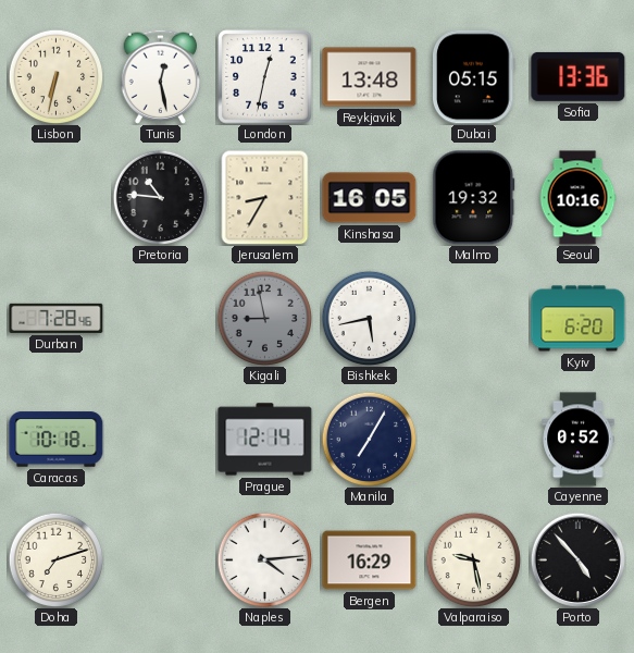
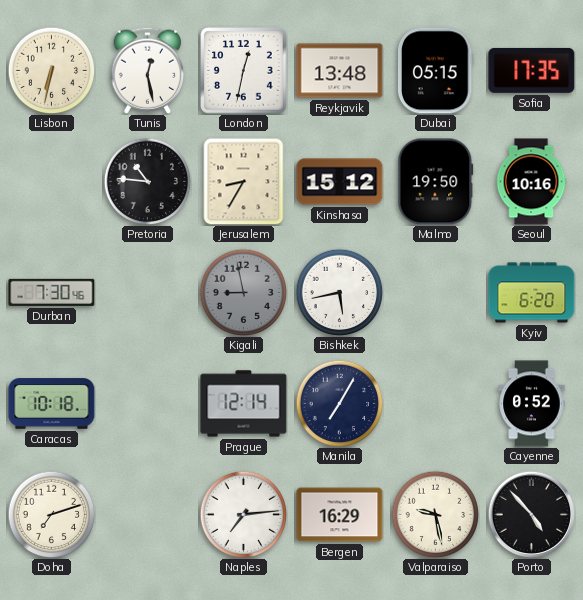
Sofia: 13:36 -> 17:35
Kinshasa: 16:05 -> 15:12
Malmo: 19:32 -> 19:50
Durban: 7:28 -> 7:30
Naples: 4:14 -> 7:14
